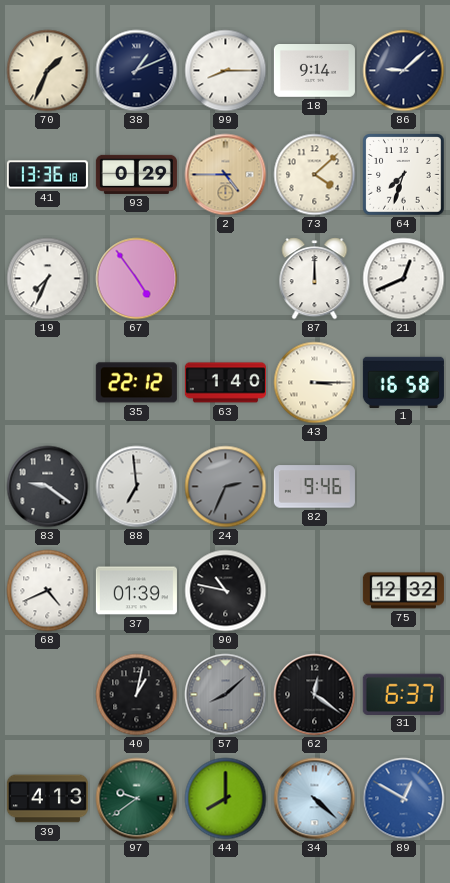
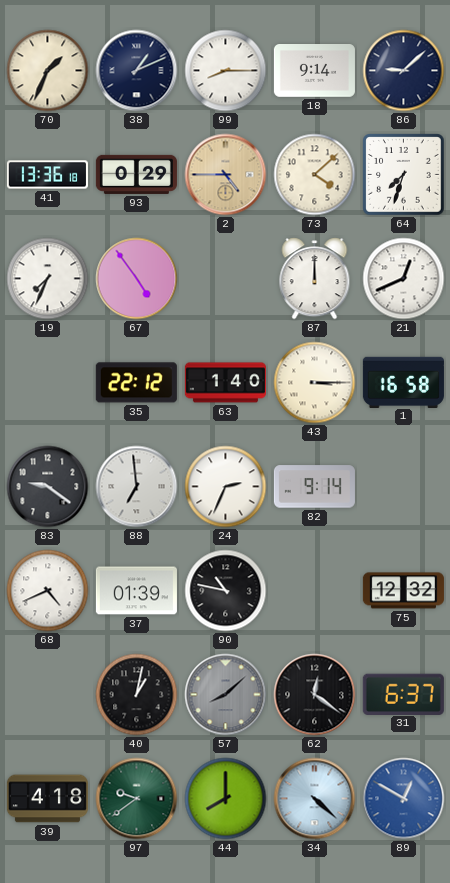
24 dial: grey -> white
82: 9:46 -> 9:14
39: 4:13 -> 4:18
